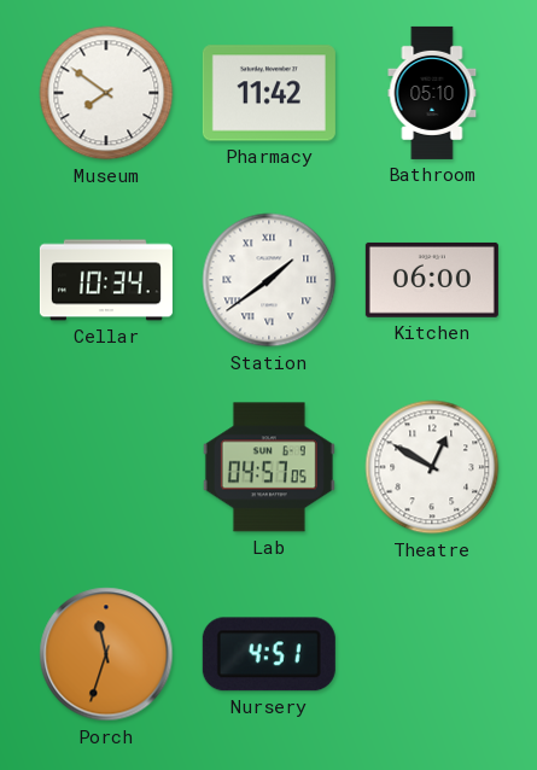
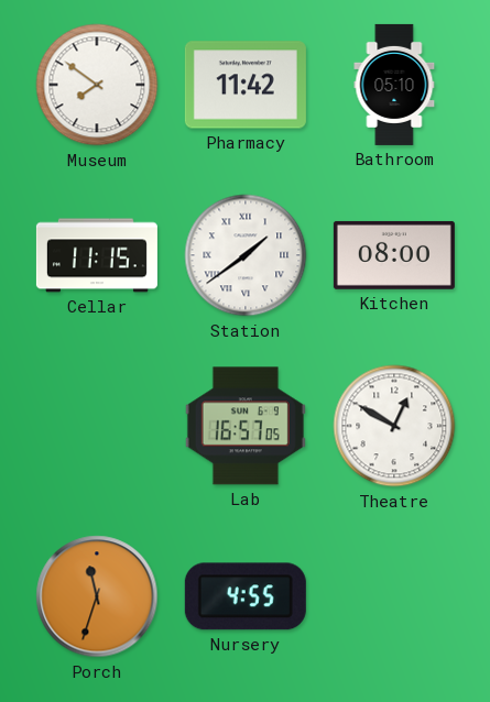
Cellar: 10:34 -> 11:15
Kitchen: 06:00 -> 08:00
Lab: 04:57 -> 16:57
Nursery: 4:51 -> 4:55
